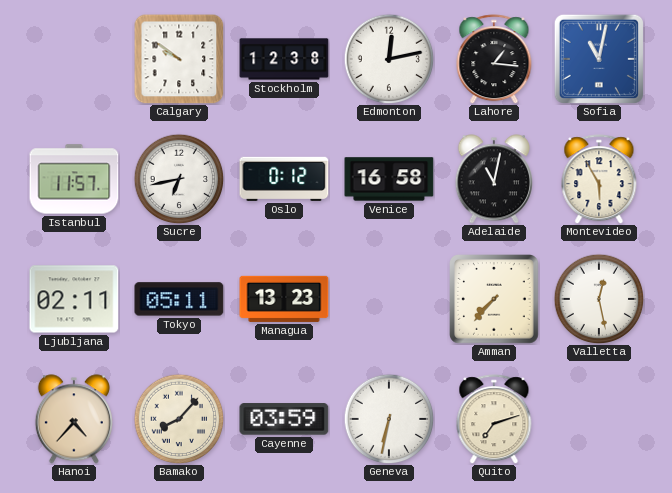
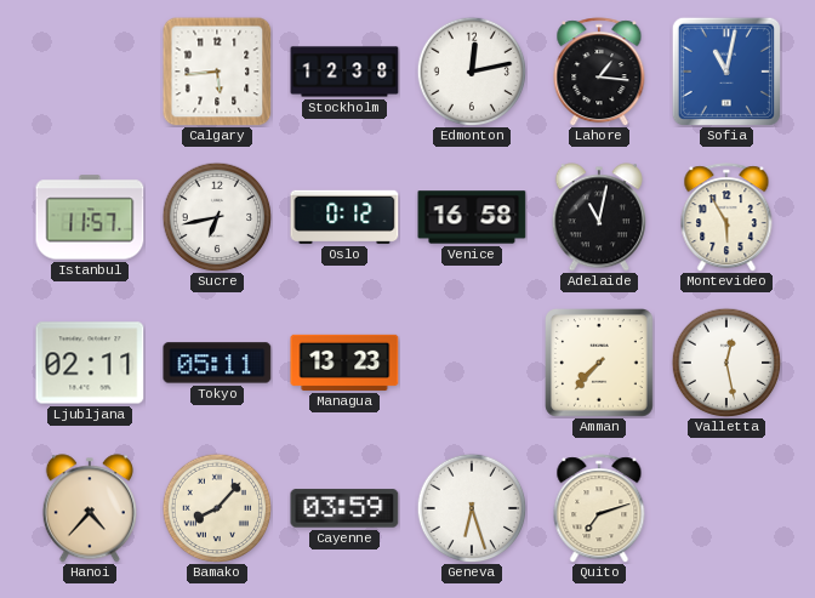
Calgary: 9:51 -> 5:44
Geneva: 6:32 -> 6:27
